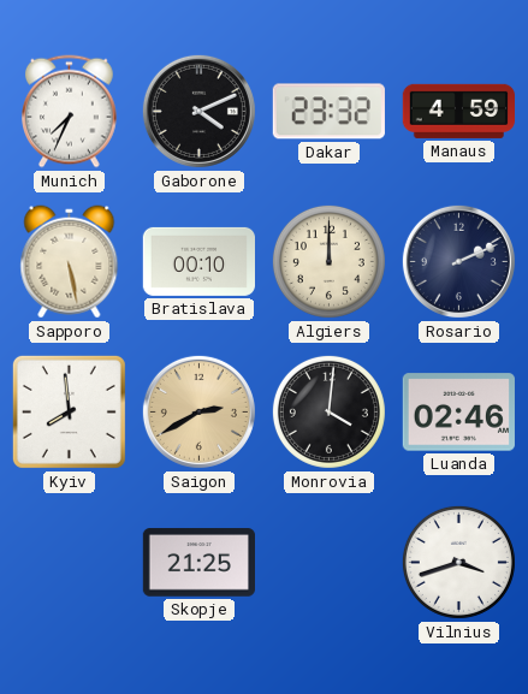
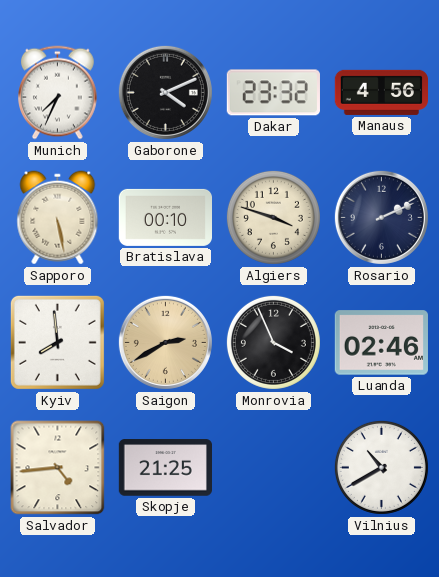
Manaus: 4:59 -> 4:56
Algiers: 12:00 -> 3:48
Monrovia: 4:01 -> 3:56
Salvador: none -> 4:44
Vilnius: 3:42 -> 10:40
